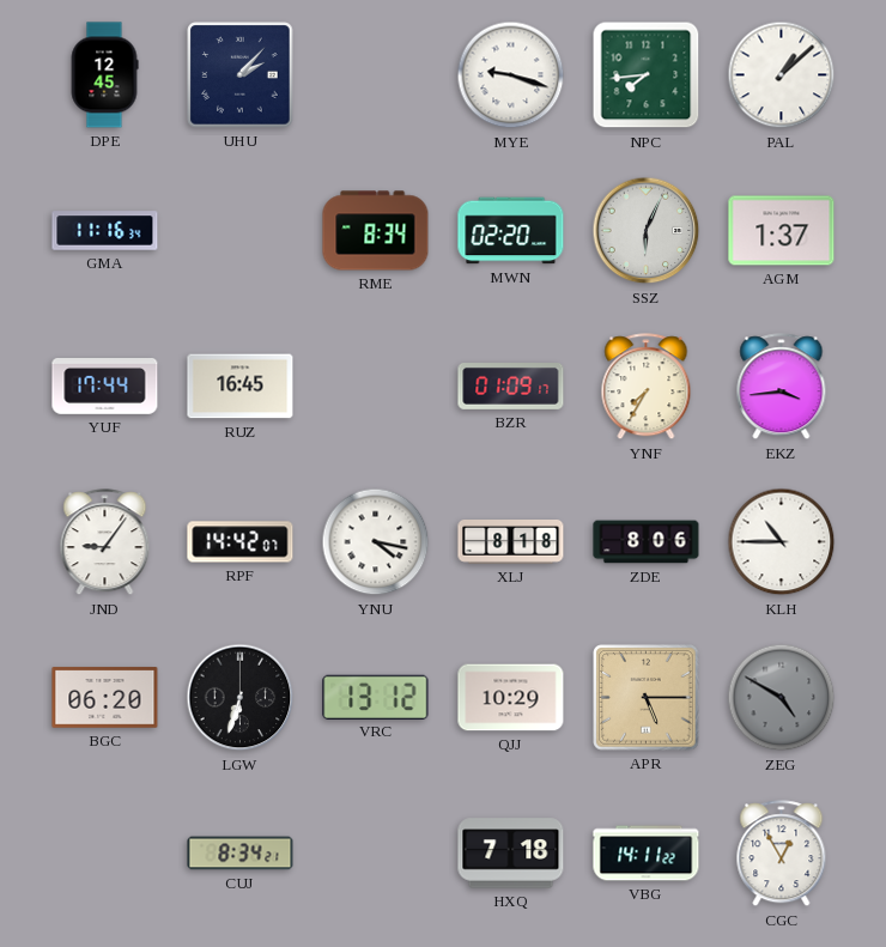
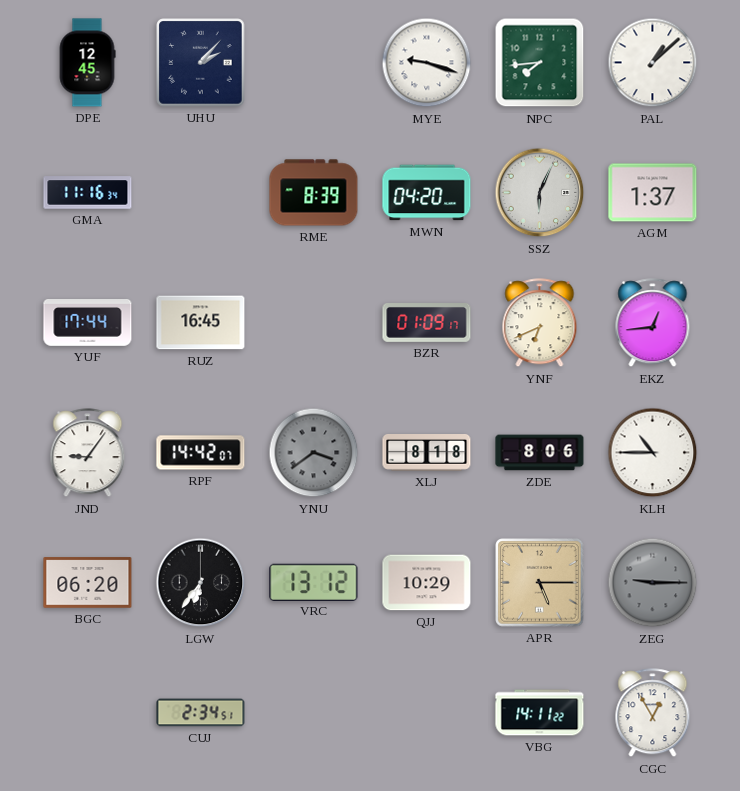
RME: 8:34 -> 8:39
MWN: 02:20 -> 04:20
YNF: 7:35 -> 6:41
EKZ: 3:44 -> 12:44
YNU: 4:17 -> 3:39
YNU dial: white -> grey
LGW: 6:33 -> 6:36
ZEG: 4:50 -> 9:15
CUJ: 8:34 -> 2:34
HXQ: 7:18 -> none
